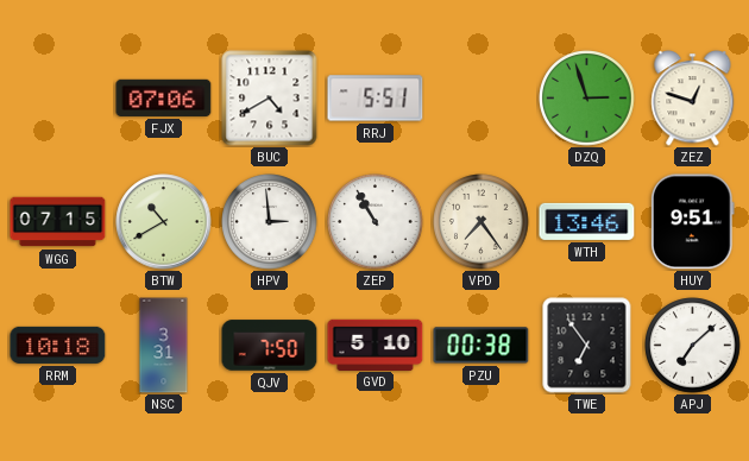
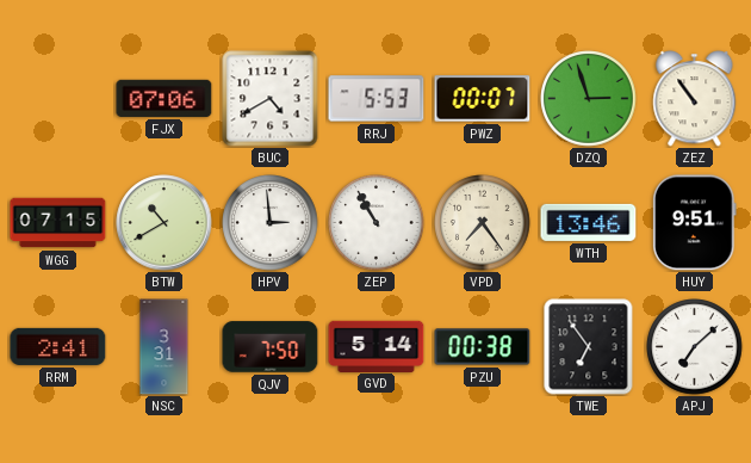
RRJ: 5:51 -> 5:53
PWZ: none -> 00:07
ZEZ: 12:48 -> 10:54
RRM: 10:18 -> 2:41
GVD: 5:10 -> 5:14
